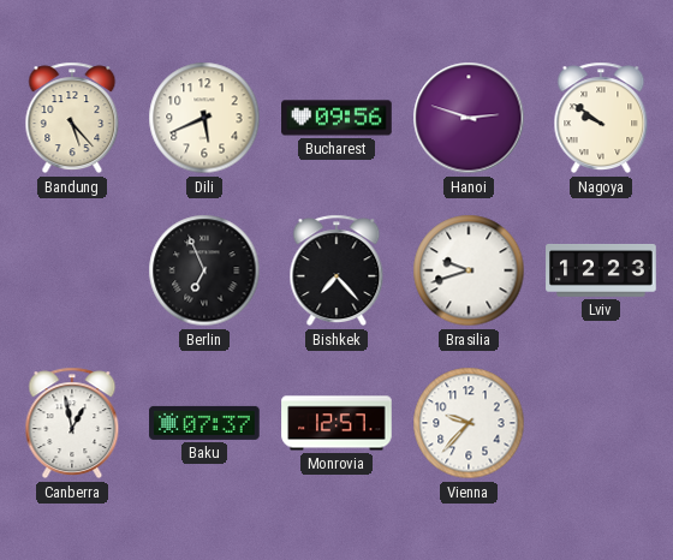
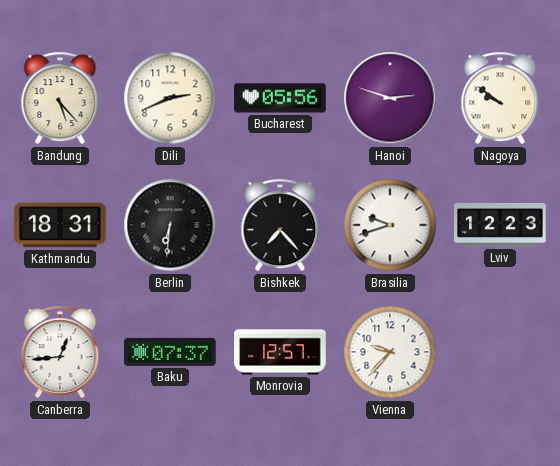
Dili: 5:41 -> 2:41
Bucharest: 09:56 -> 05:56
Kathmandu: none -> 18:31
Berlin: 6:56 -> 6:31
Canberra: 12:58 -> 12:44
